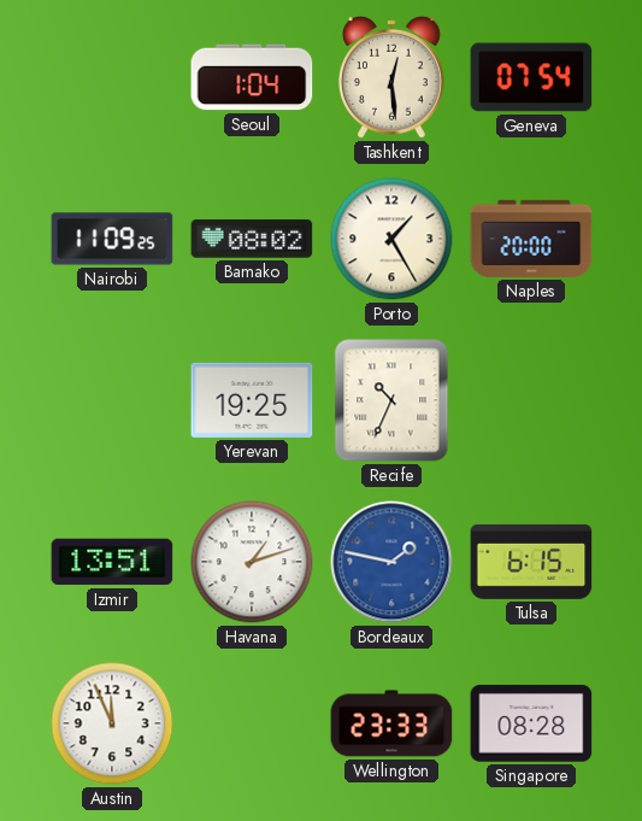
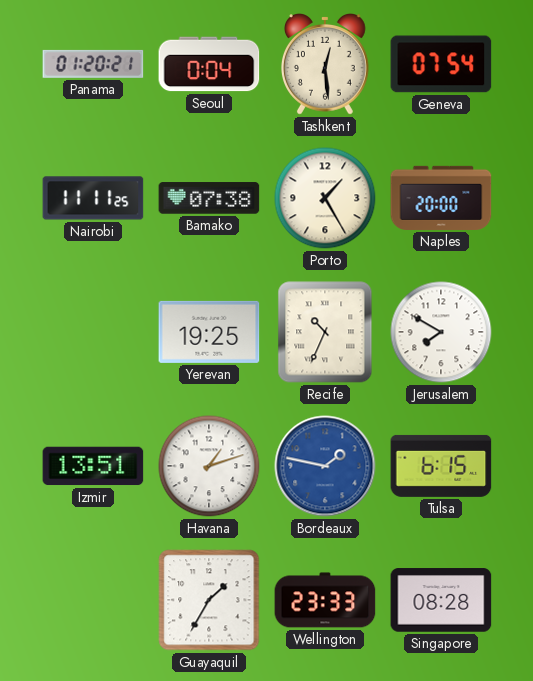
Panama: none -> 01:20
Seoul: 1:04 -> 0:04
Nairobi: 11:09 -> 11:11
Bamako: 08:02 -> 07:38
Jerusalem: none -> 7:50
Austin: 11:56 -> none
Guayaquil: none -> 1:35
